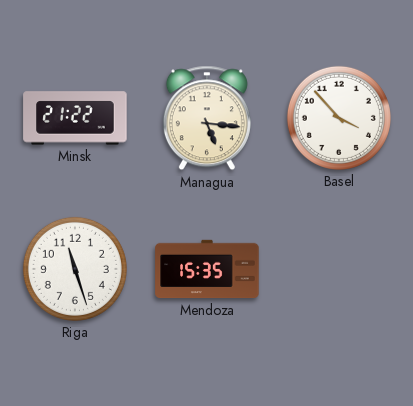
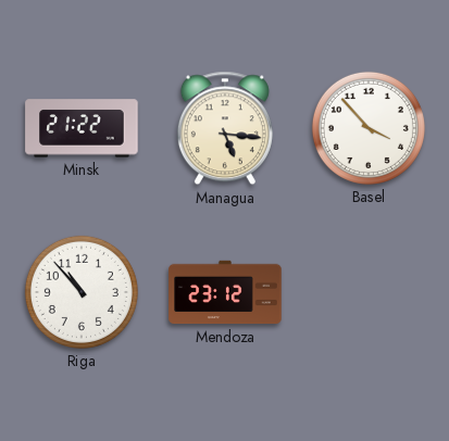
Riga: 11:27 -> 10:53
Mendoza: 15:35 -> 23:12
